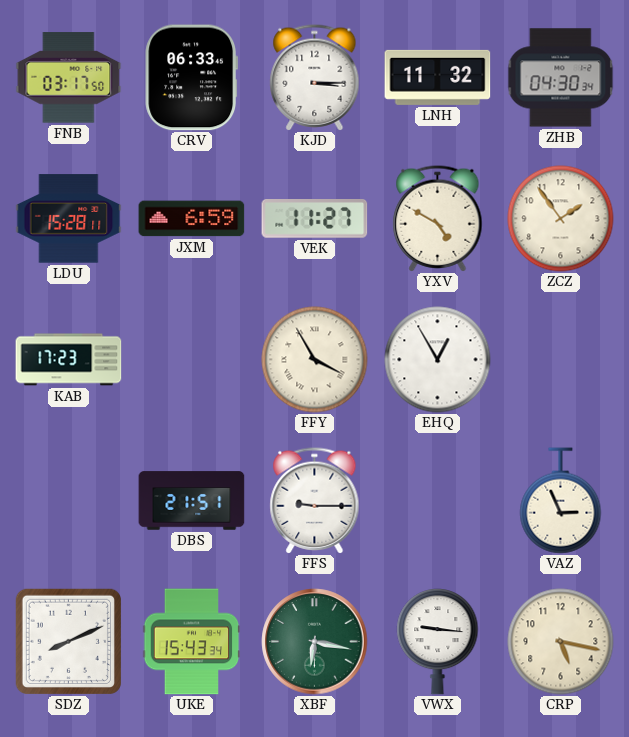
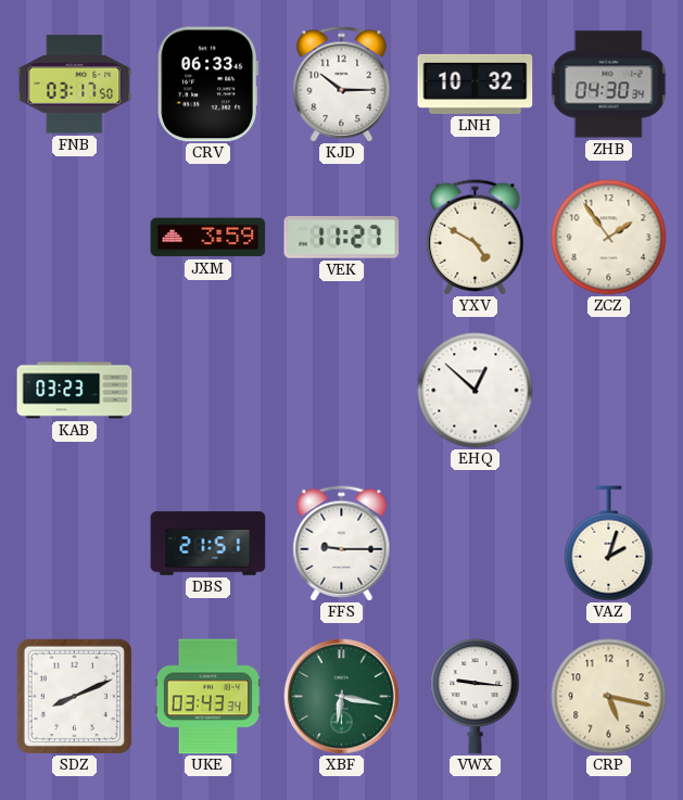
KJD: 3:15 -> 10:15
LNH: 11:32 -> 10:32
LDU: 15:28 -> none
JXM: 6:59 -> 3:59
KAB: 17:23 -> 03:23
FFY: 3:55 -> none
EHQ: 12:55 -> 12:52
VAZ: 2:56 -> 2:03
UKE: 15:43 -> 03:43
